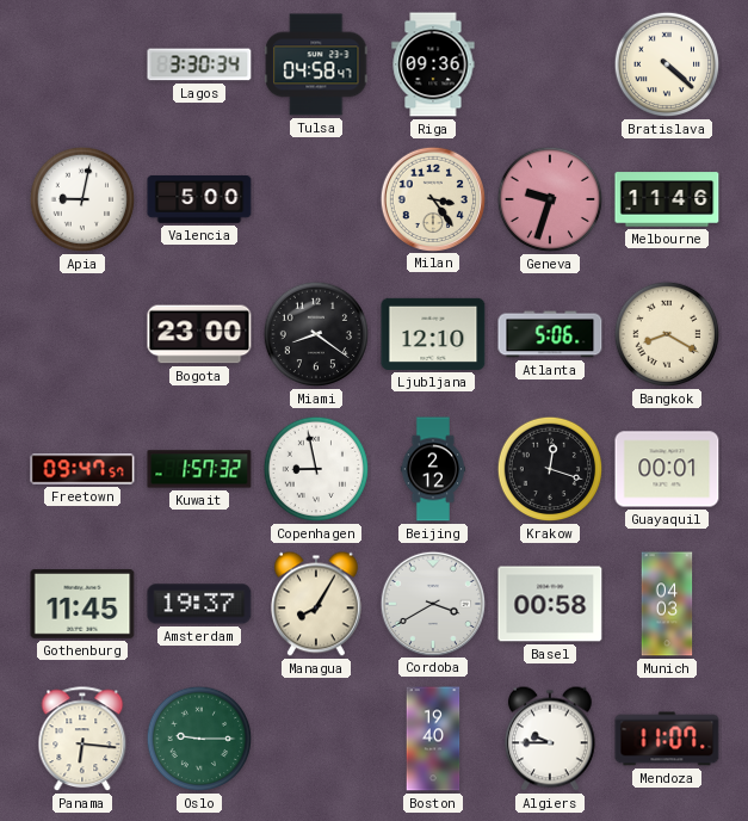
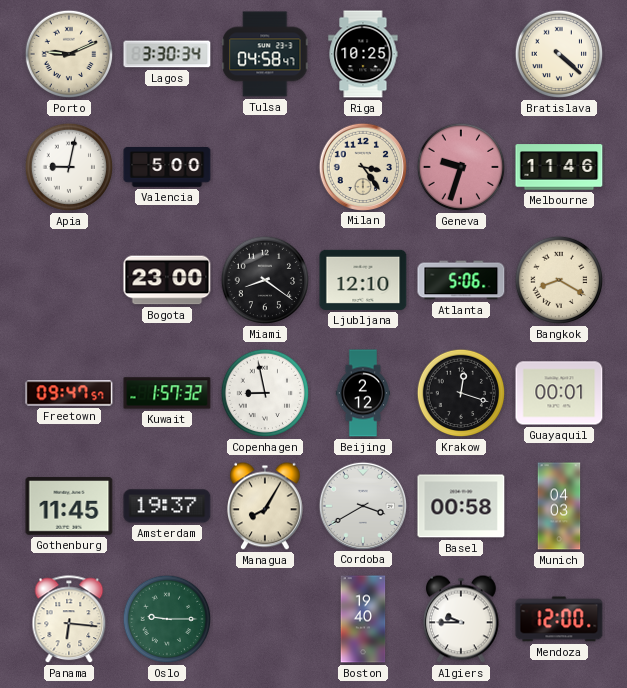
Porto: none -> 9:11
Riga: 09:36 -> 10:25
Mendoza: 11:07 -> 12:00
